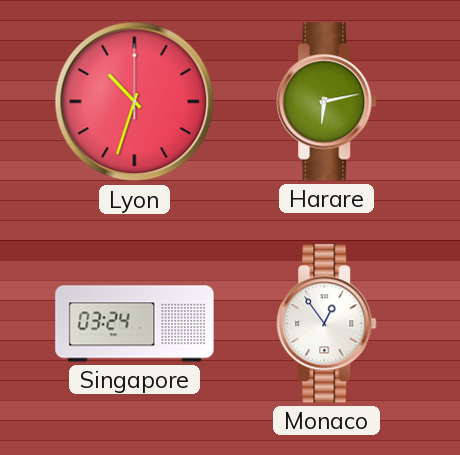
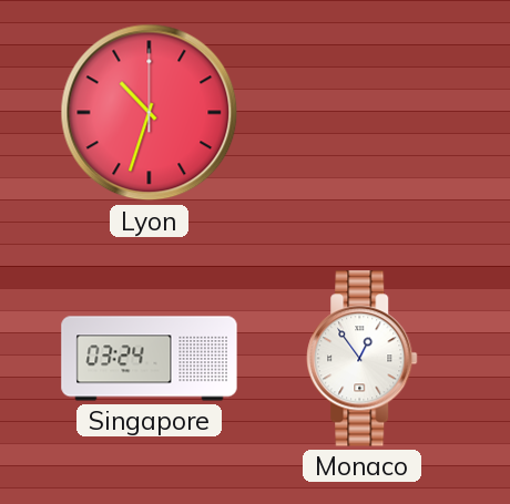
Harare: 6:13 -> none
